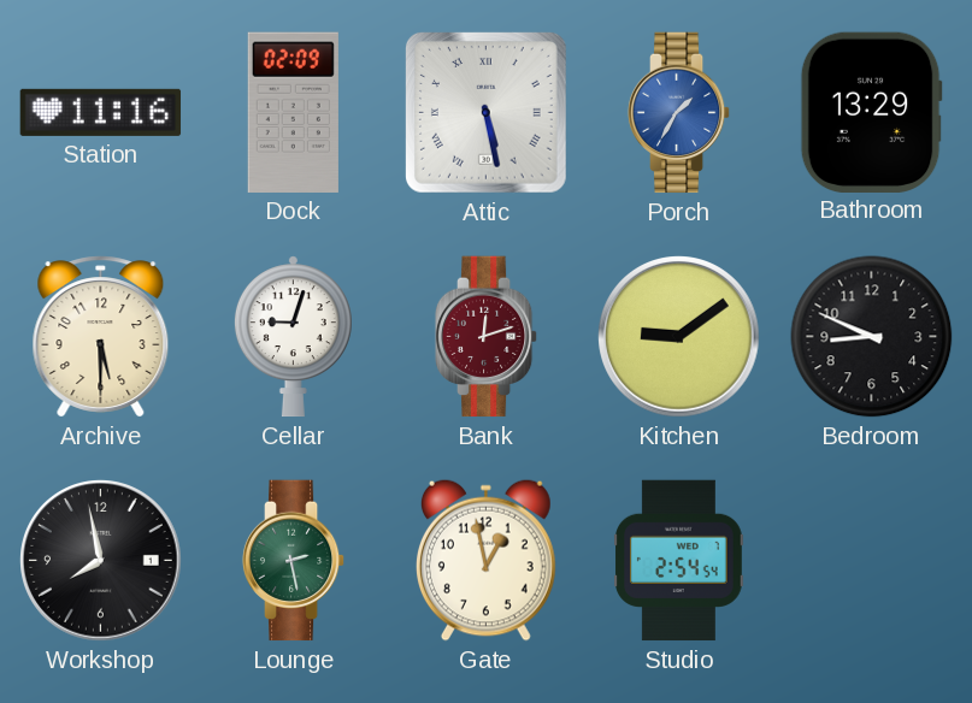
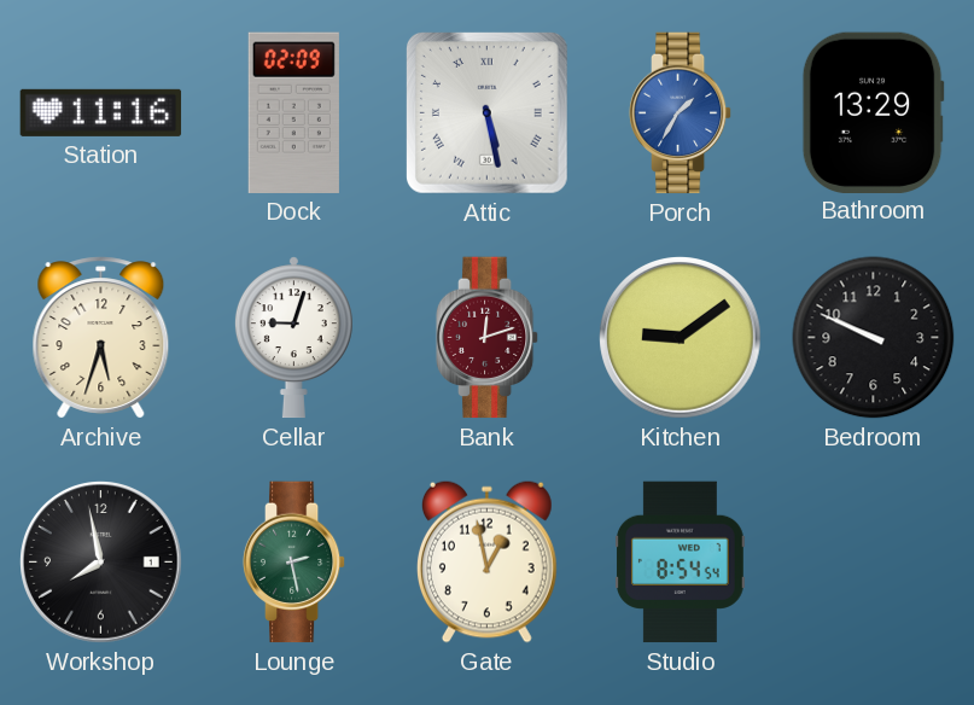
Archive: 5:30 -> 5:33
Bedroom: 8:49 -> 9:49
Studio: 2:54 -> 8:54
